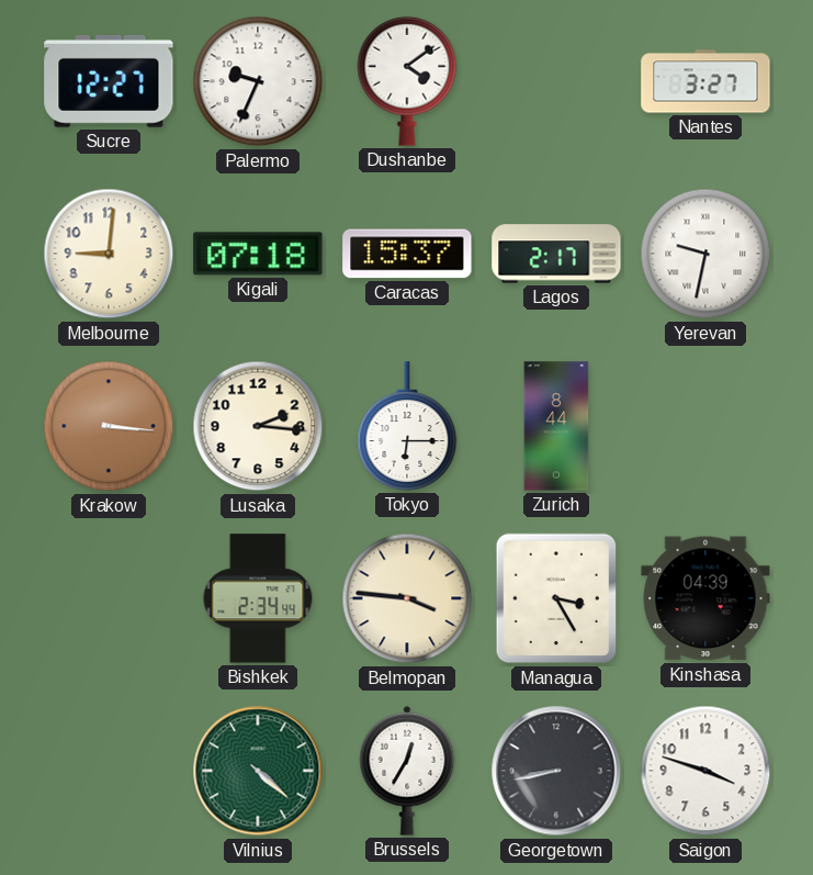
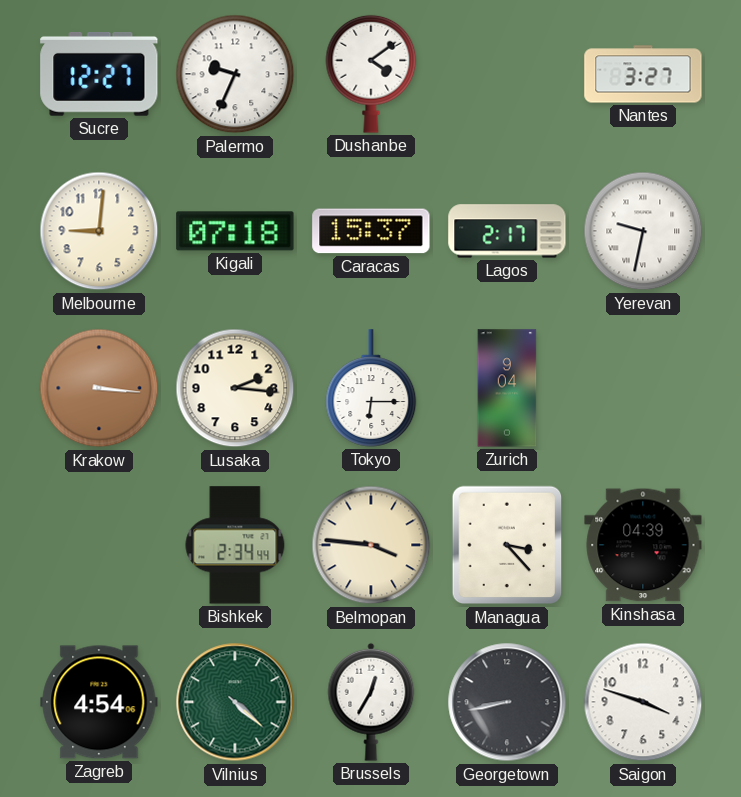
Zurich: 8:44 -> 9:04
Managua: 3:25 -> 3:23
Zagreb: none -> 4:54
